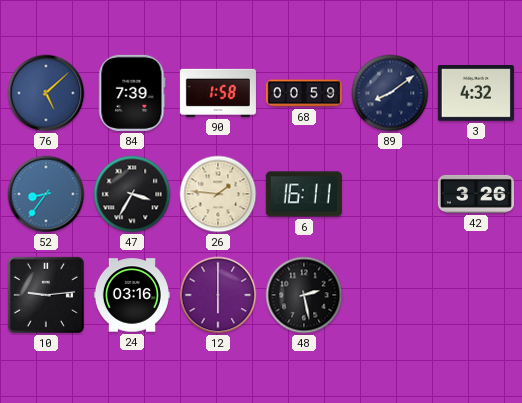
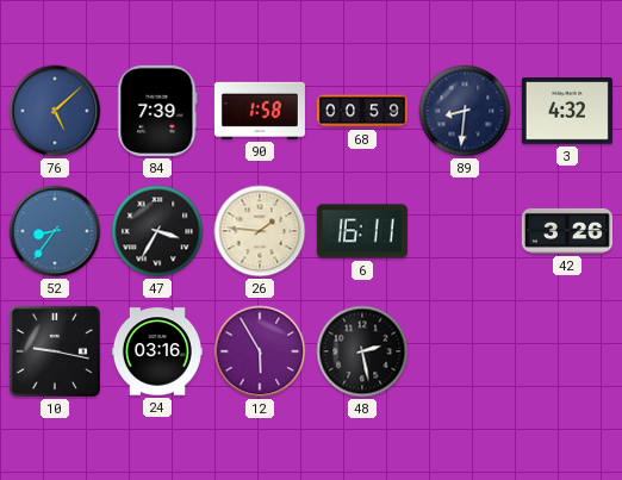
89: 8:09 -> 8:31
10: 9:14 -> 9:17
12: 6:00 -> 5:55
